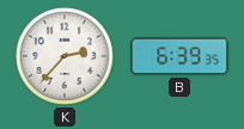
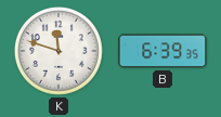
K: 2:37 -> 11:48
